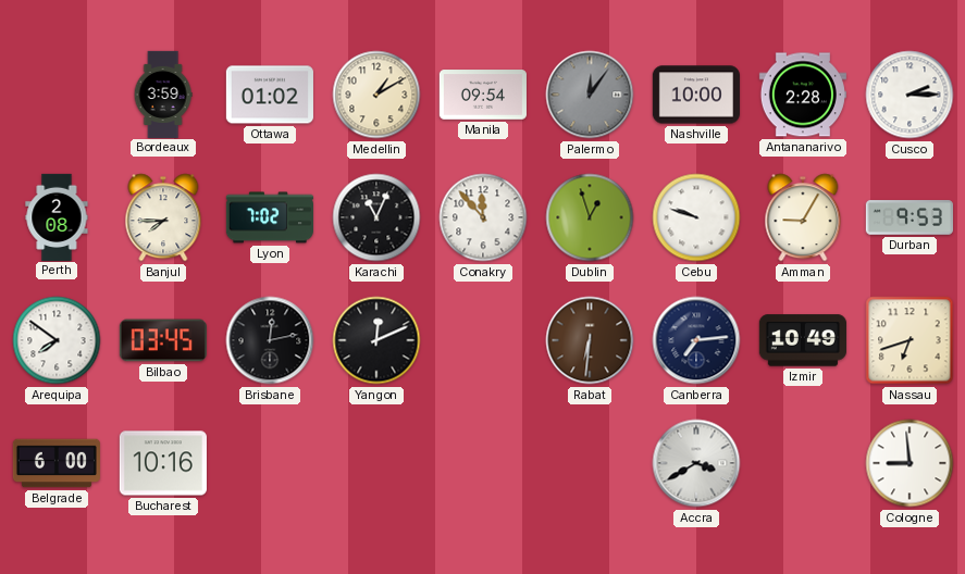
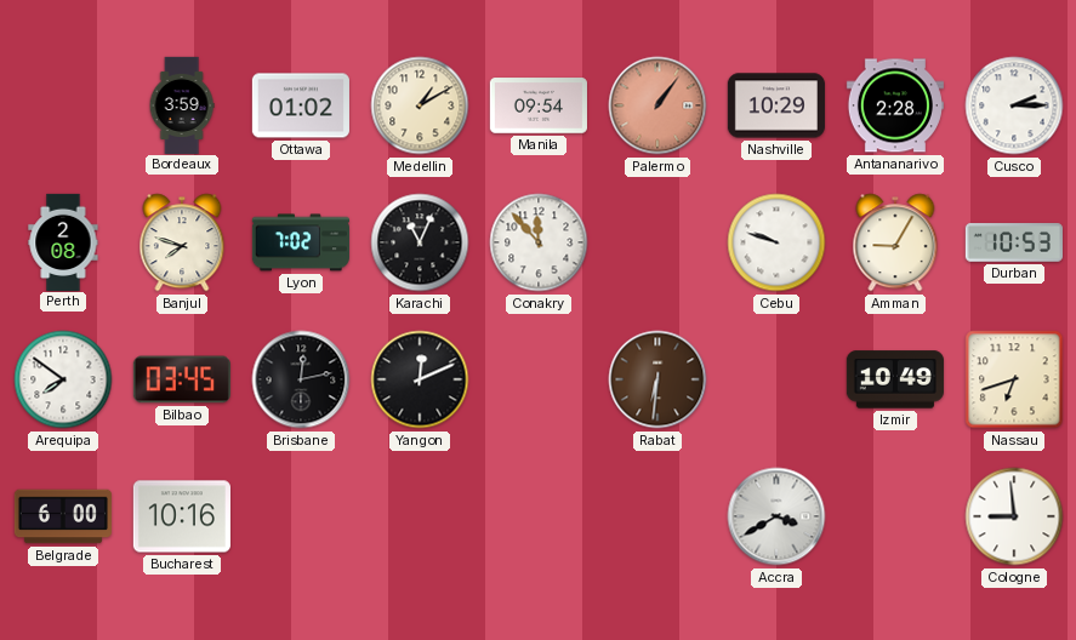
Palermo: 12:06 -> 1:06
Palermo dial: grey -> salmon
Nashville: 10:00 -> 10:29
Banjul: 7:45 -> 7:48
Dublin: 12:57 -> none
Durban: 9:53 -> 10:53
Canberra: 7:14 -> none
